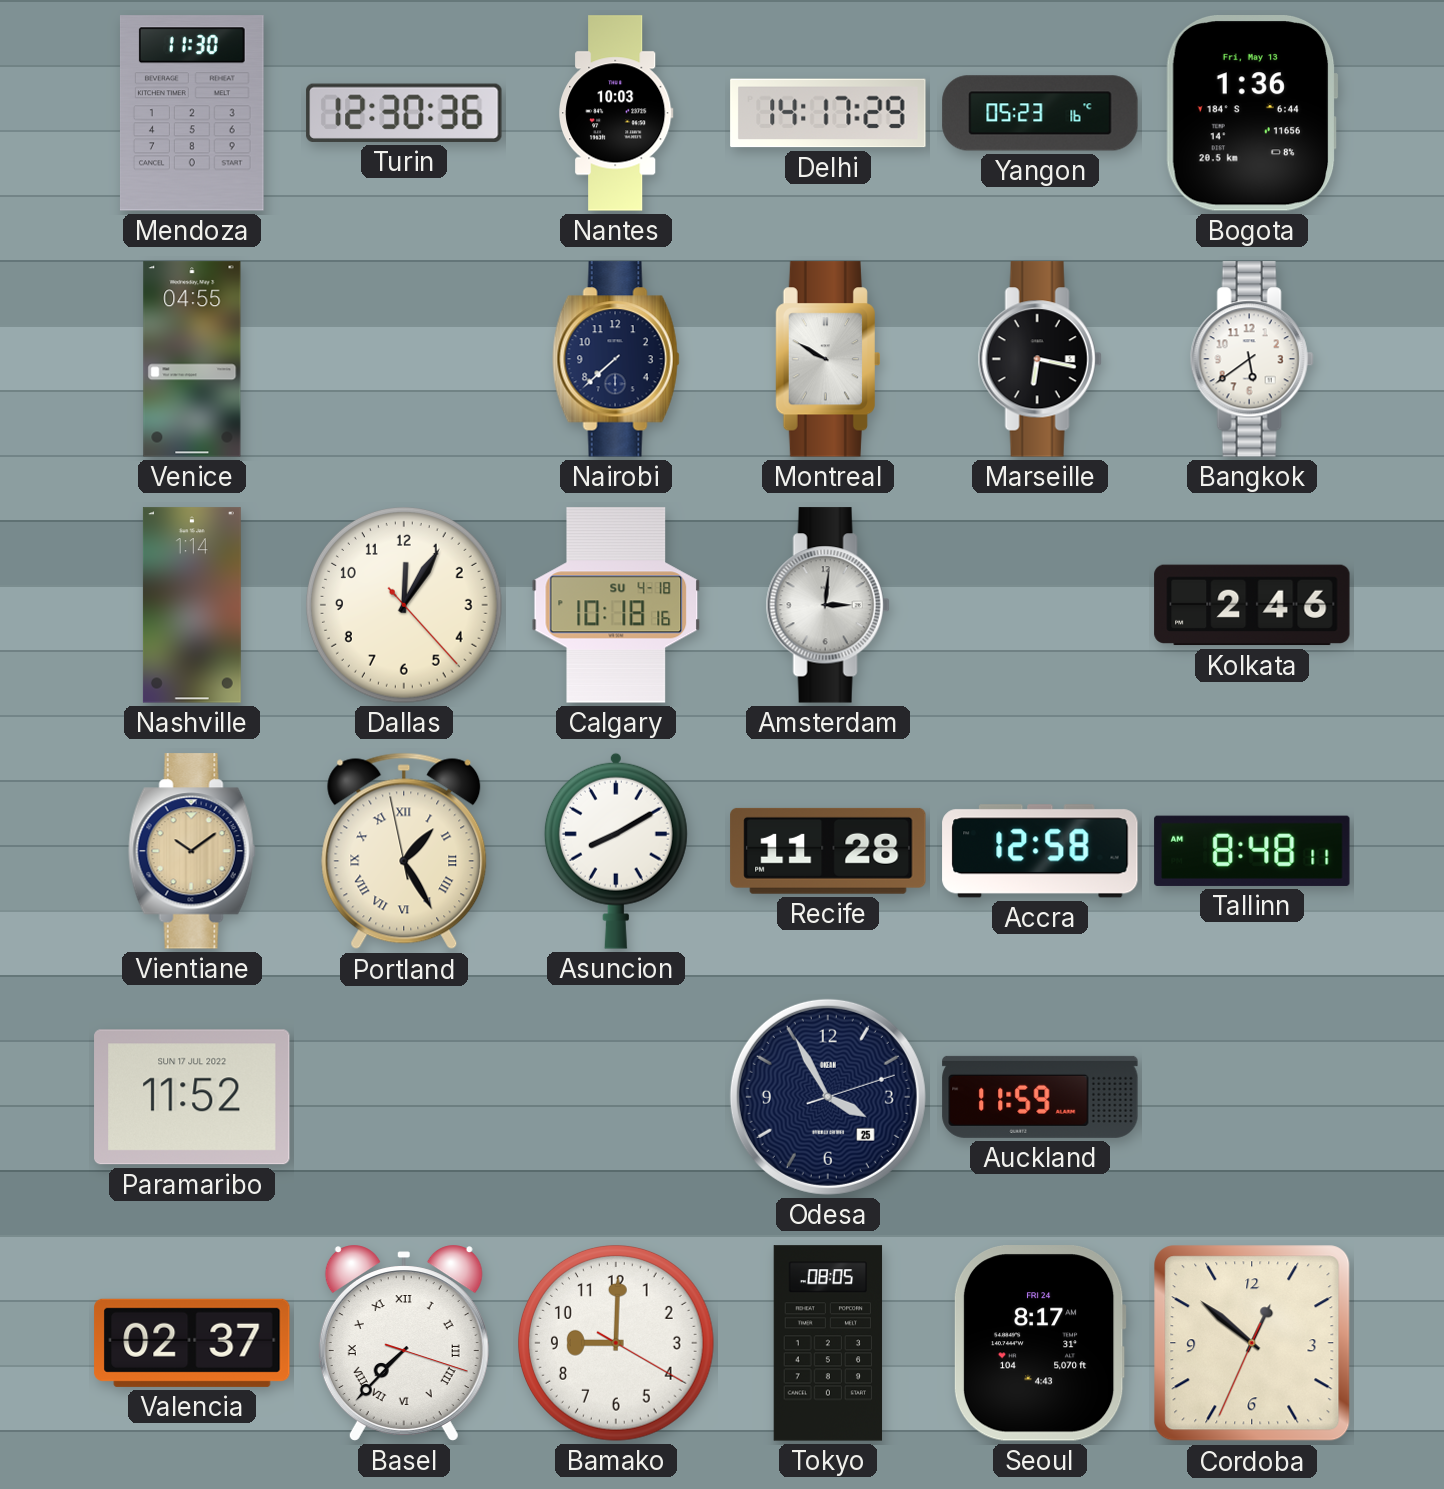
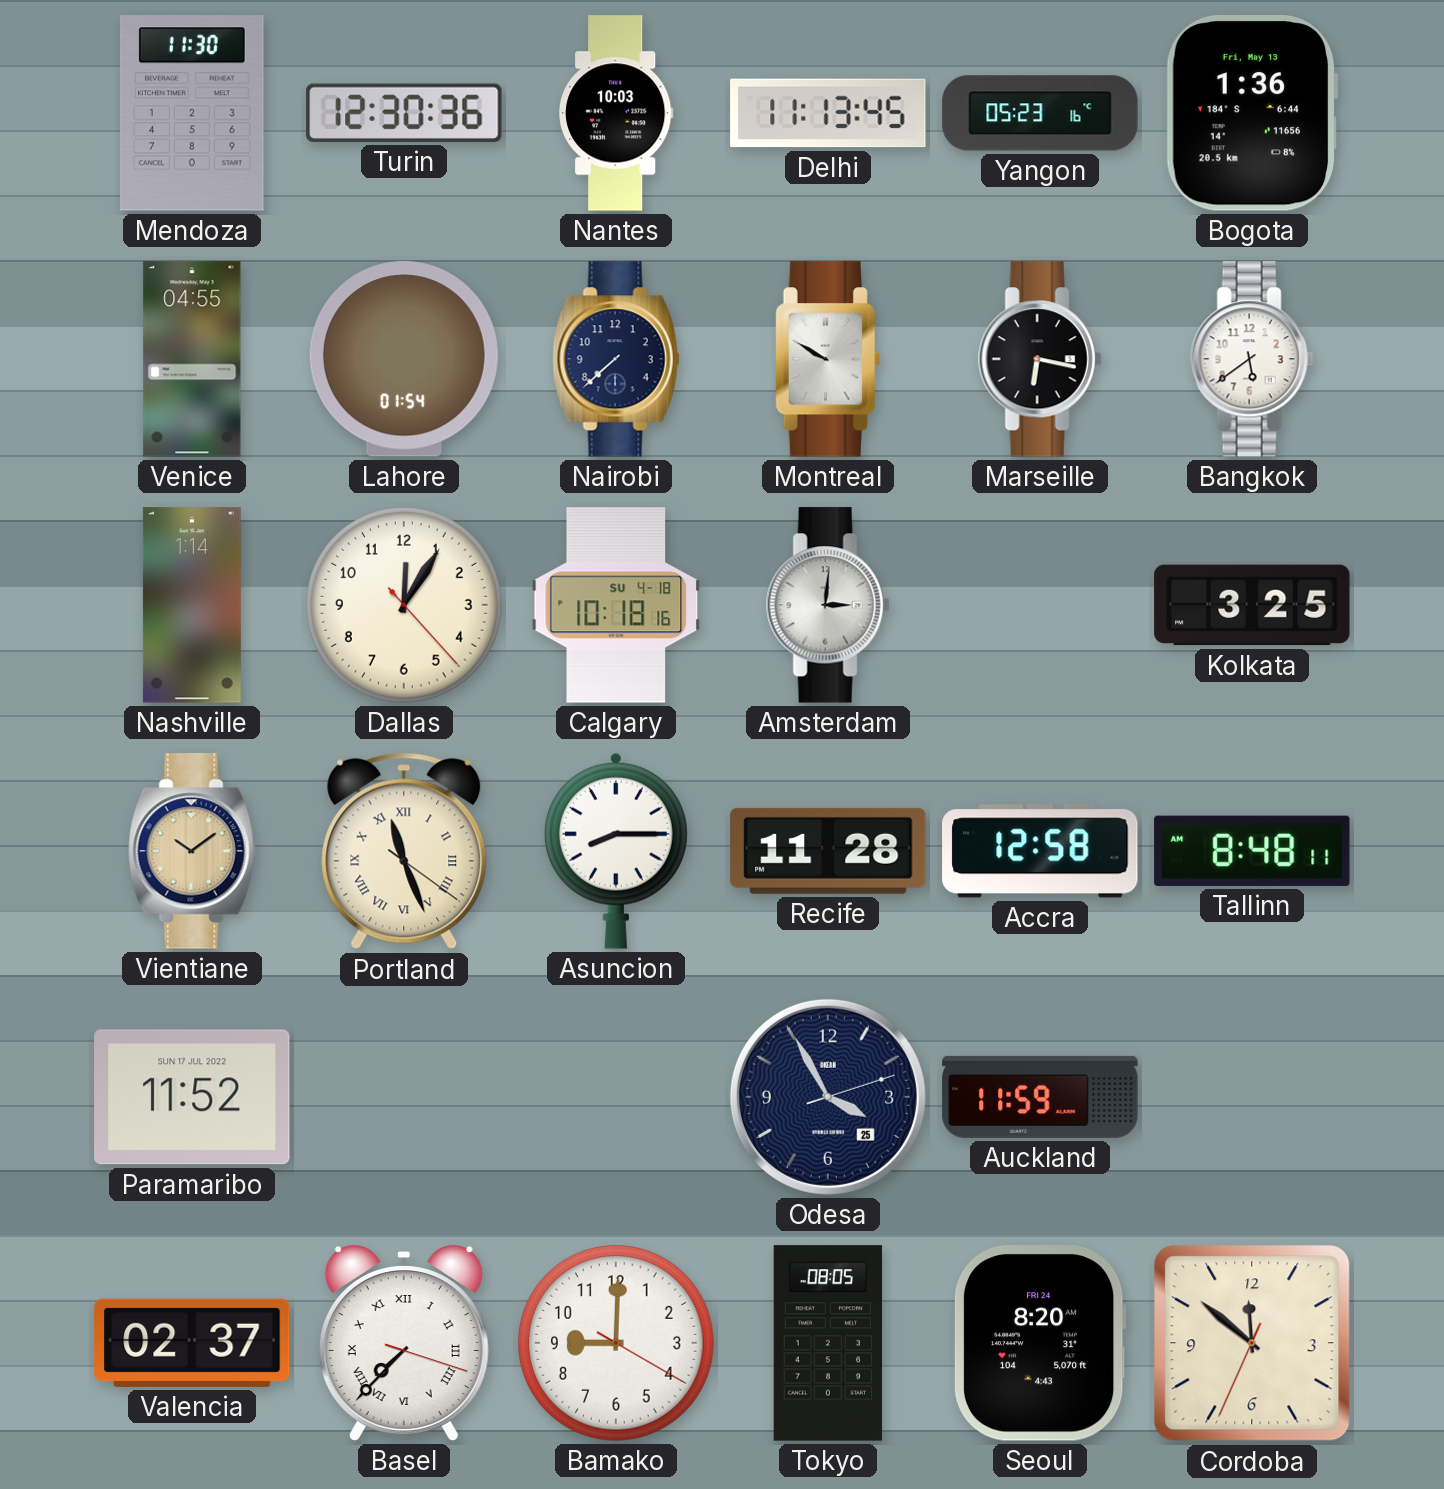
Delhi: 14:17 -> 11:13
Lahore: none -> 01:54
Kolkata: 2:46 -> 3:25
Portland: 1:24 -> 11:26
Asuncion: 8:10 -> 8:15
Seoul: 8:17 -> 8:20
Cordoba: 12:51 -> 11:51
